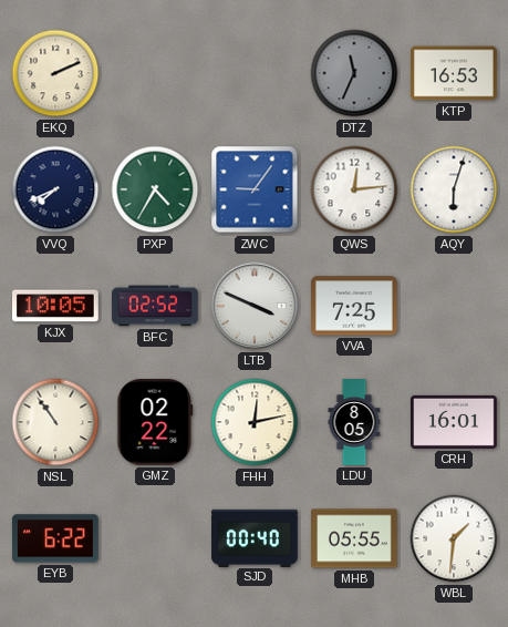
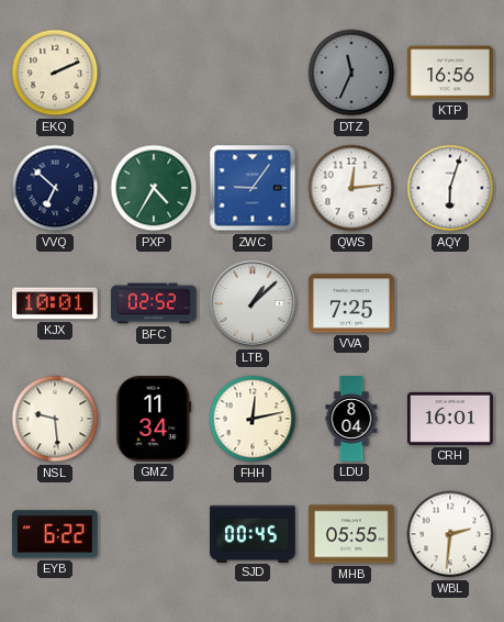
KTP: 16:53 -> 16:56
VVQ: 7:41 -> 6:52
KJX: 10:05 -> 10:01
LTB: 3:49 -> 1:08
NSL: 10:54 -> 9:29
GMZ: 02:22 -> 11:34
LDU: 8:05 -> 8:04
SJD: 00:40 -> 00:45
WBL: 1:31 -> 2:31
